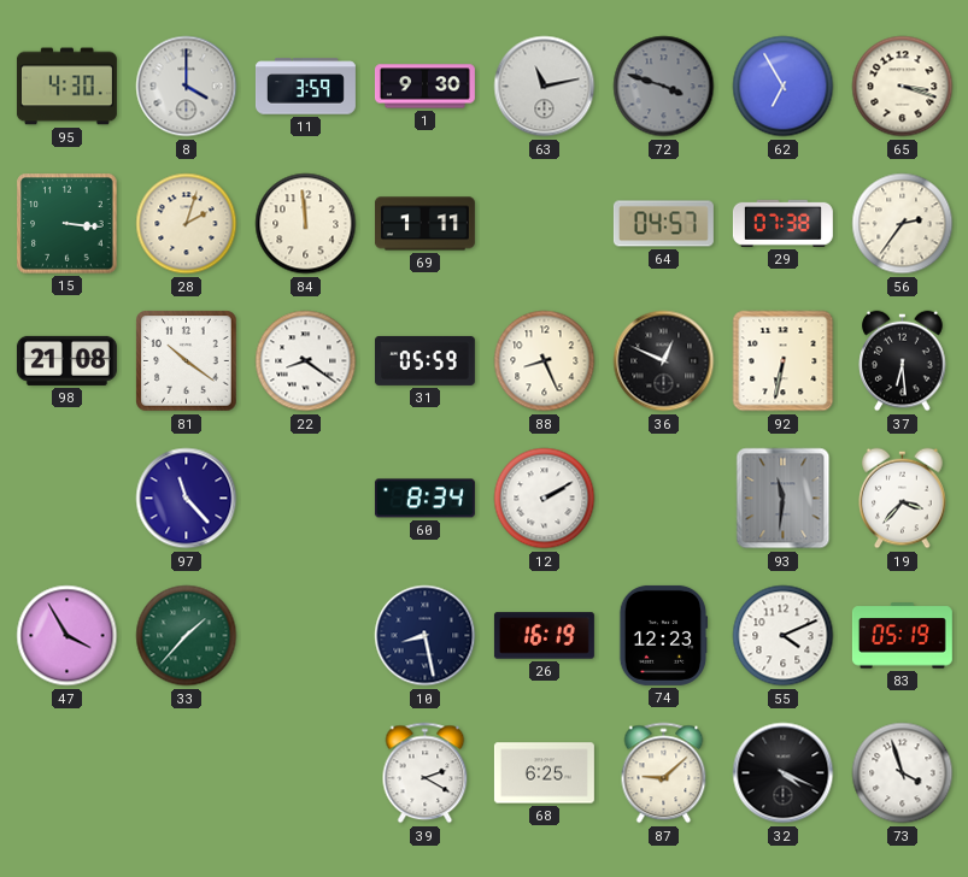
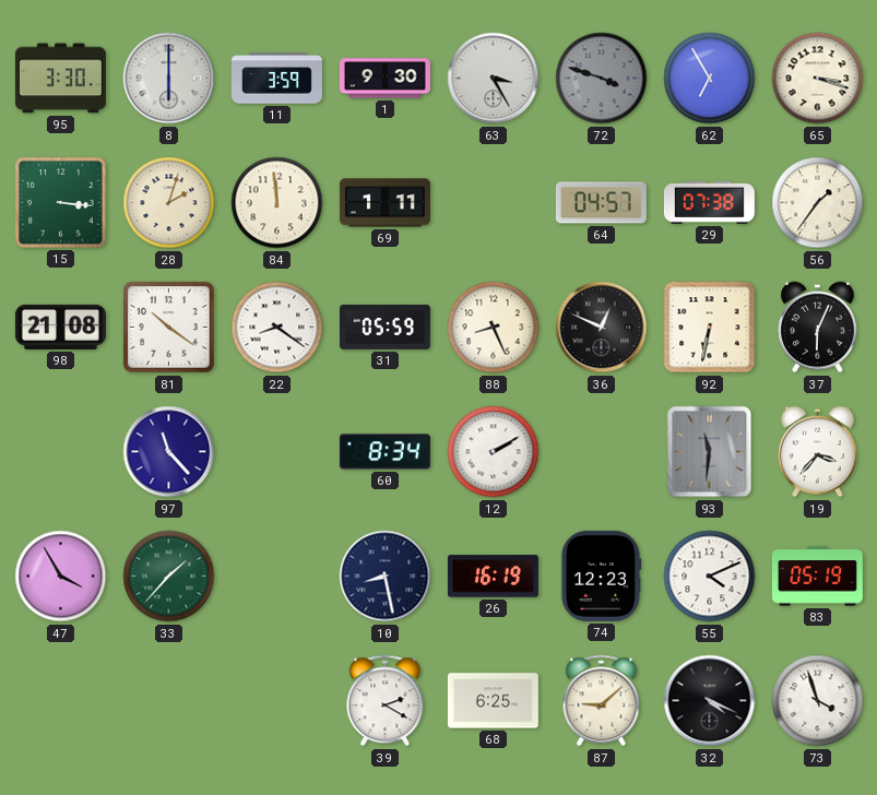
95: 4:30 -> 3:30
8: 4:00 -> 6:00
63: 11:13 -> 3:25
56: 2:36 -> 1:36
37: 6:29 -> 6:04
